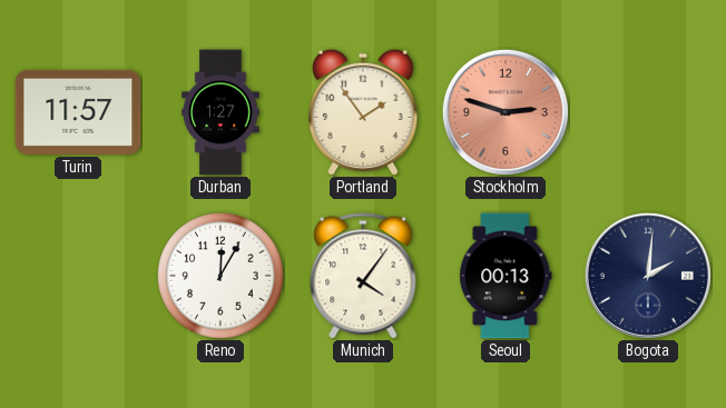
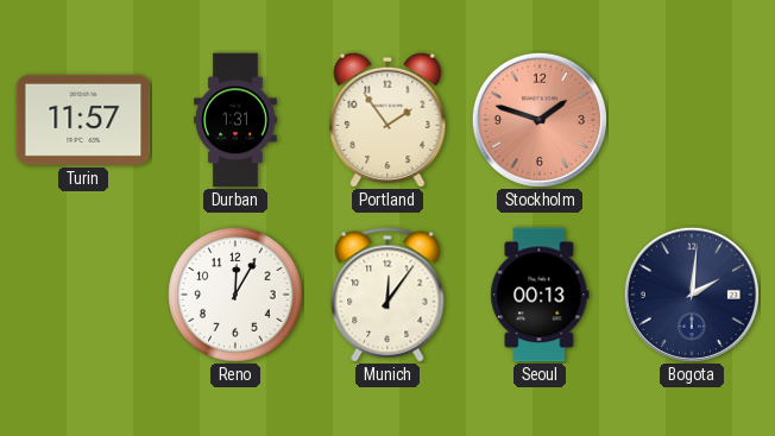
Durban: 1:27 -> 1:31
Stockholm: 2:48 -> 1:48
Munich: 4:06 -> 12:06
